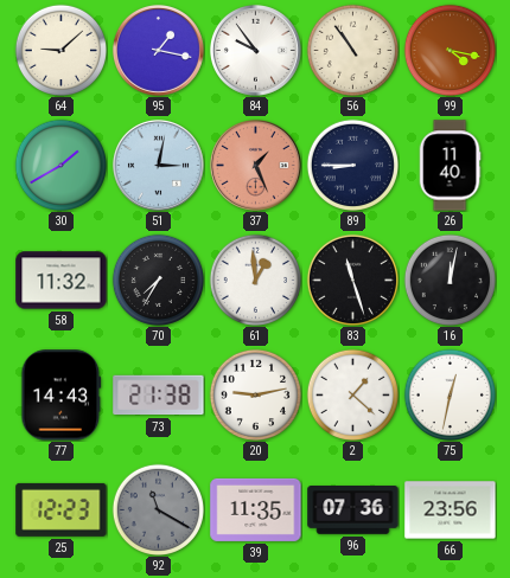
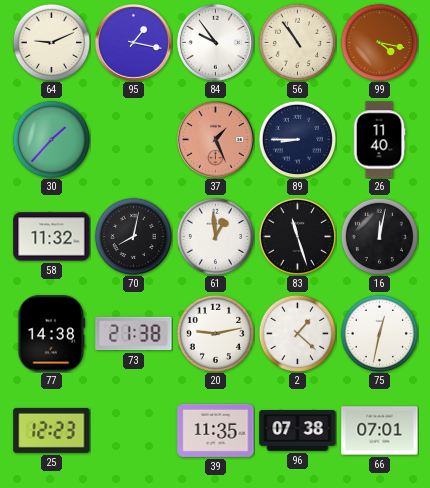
64: 9:08 -> 9:11
30: 1:40 -> 1:37
51: 3:02 -> none
70: 7:35 -> 8:02
77: 14:43 -> 14:38
92: 11:20 -> none
96: 07:36 -> 07:38
66: 23:56 -> 07:01
